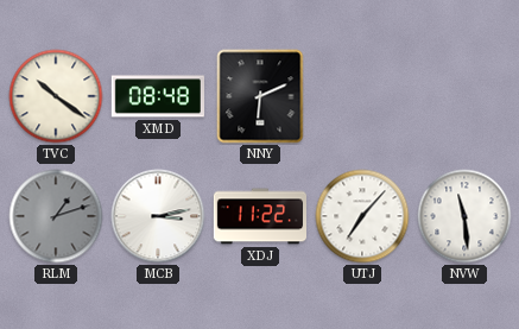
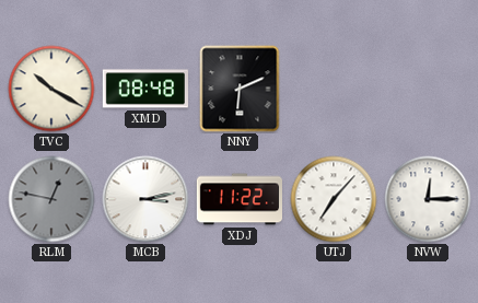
TVC: 10:21 -> 10:20
RLM: 1:12 -> 12:47
NVW: 11:29 -> 12:15
